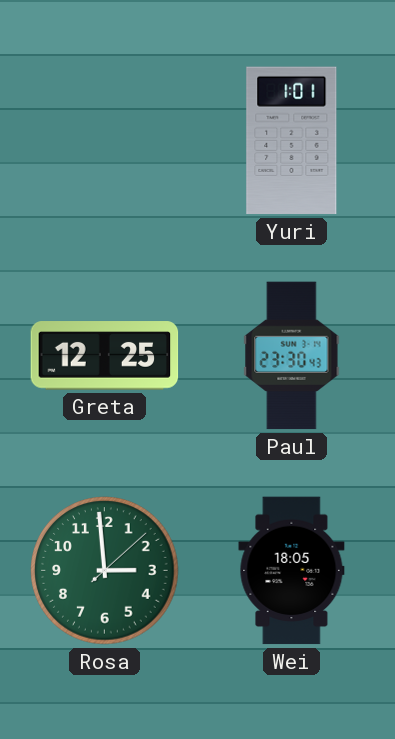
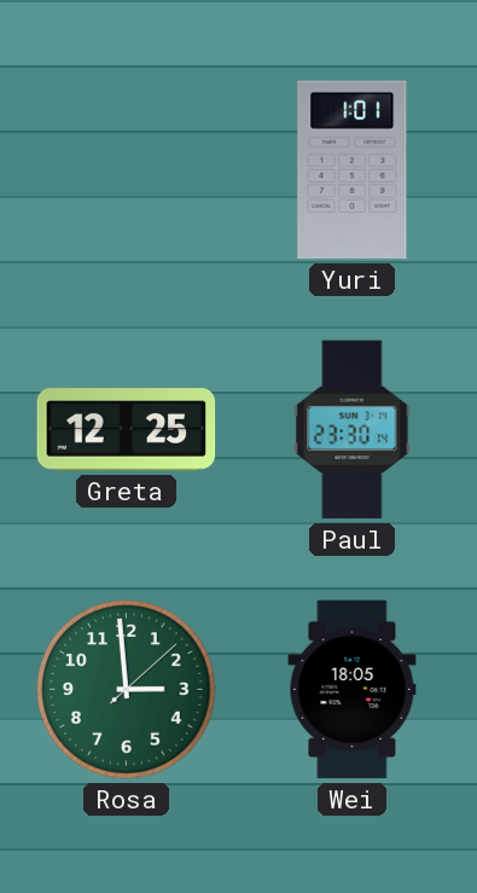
Paul: 23:30:43 -> 23:30:14
